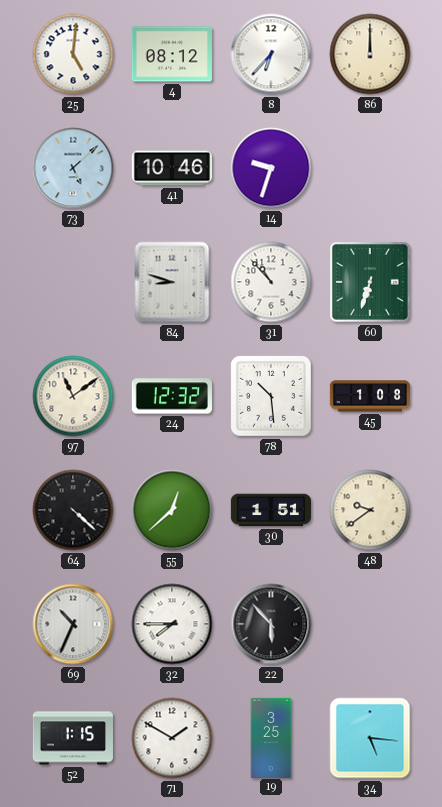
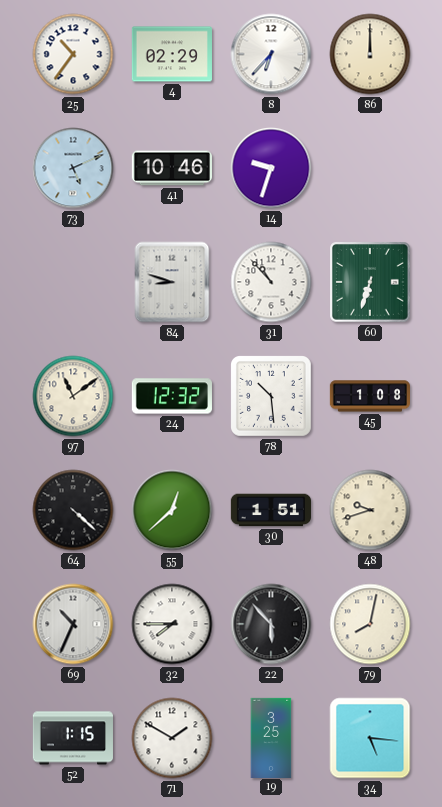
25: 5:01 -> 10:36
4: 08:12 -> 02:29
73: 5:08 -> 5:11
48: 9:39 -> 9:42
79: none -> 8:02
